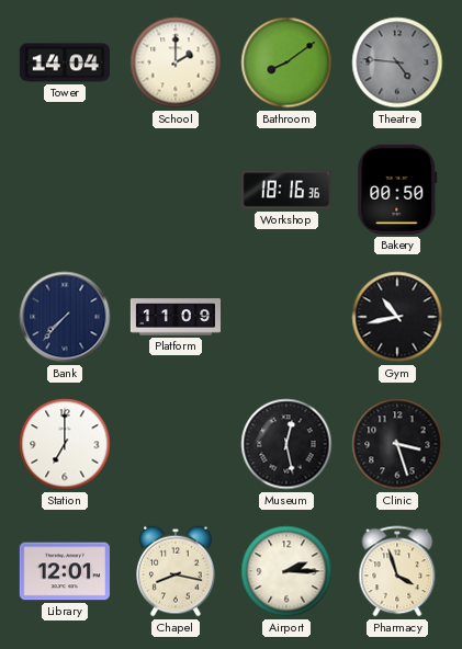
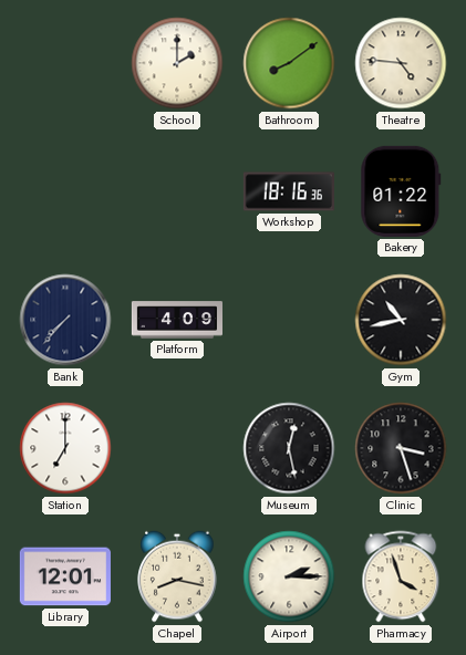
Tower: 14:04 -> none
Theatre dial: grey -> cream
Bakery: 00:50 -> 01:22
Platform: 11:09 -> 4:09
